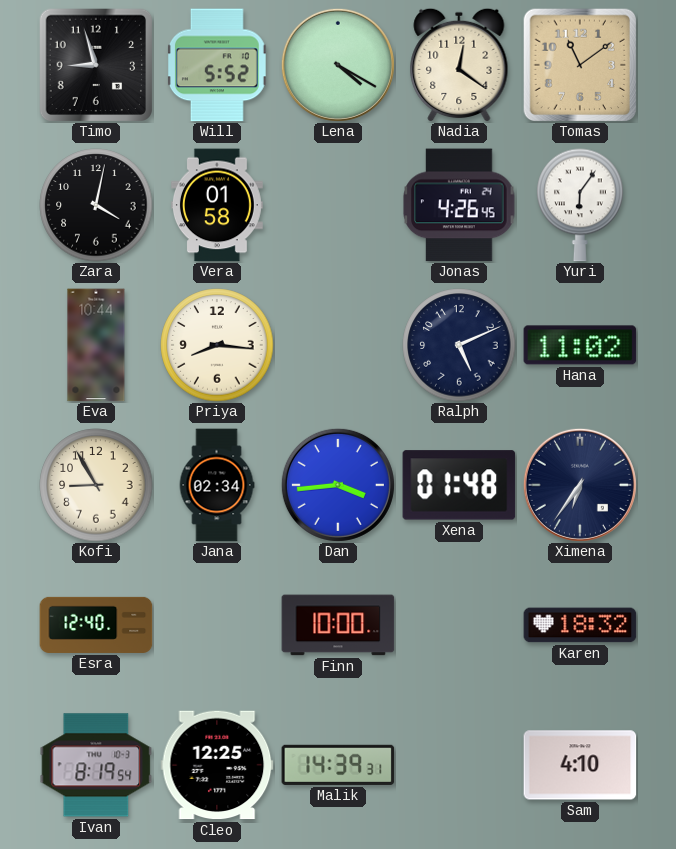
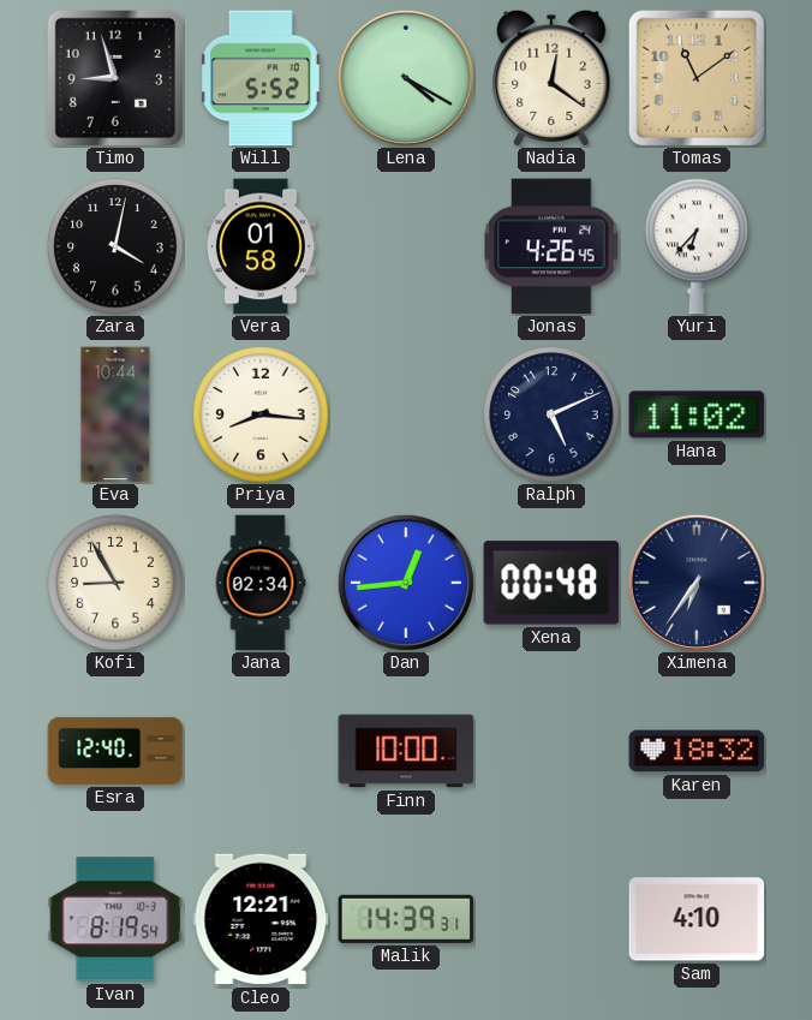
Yuri: 6:06 -> 6:37
Dan: 3:44 -> 12:44
Xena: 01:48 -> 00:48
Cleo: 12:25 -> 12:21
